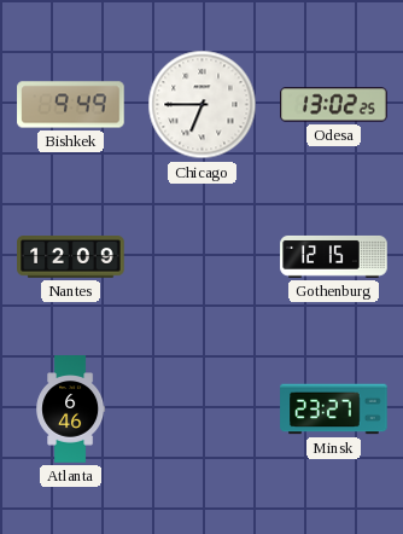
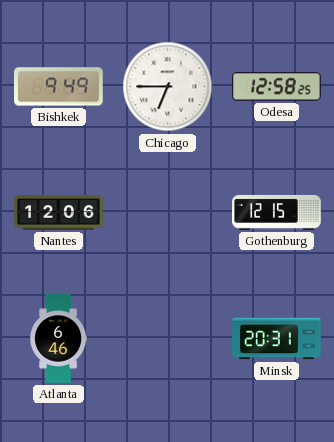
Odesa: 13:02 -> 12:58
Nantes: 12:09 -> 12:06
Minsk: 23:27 -> 20:31
